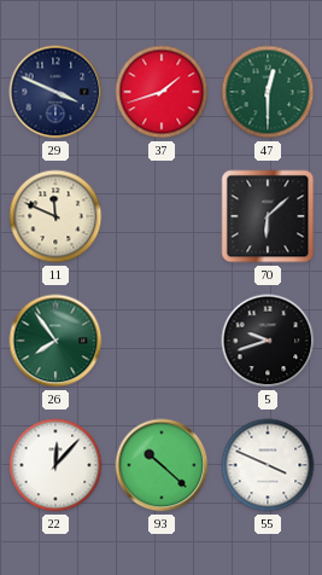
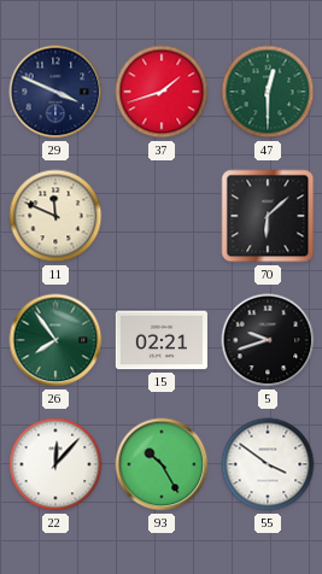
15: none -> 02:21
93: 10:22 -> 10:25
55: 3:49 -> 3:51
